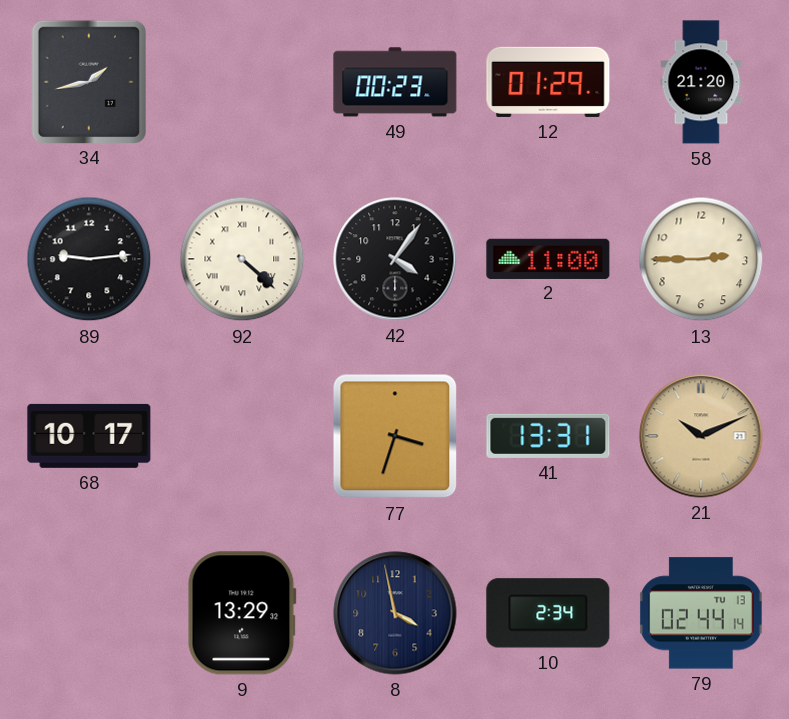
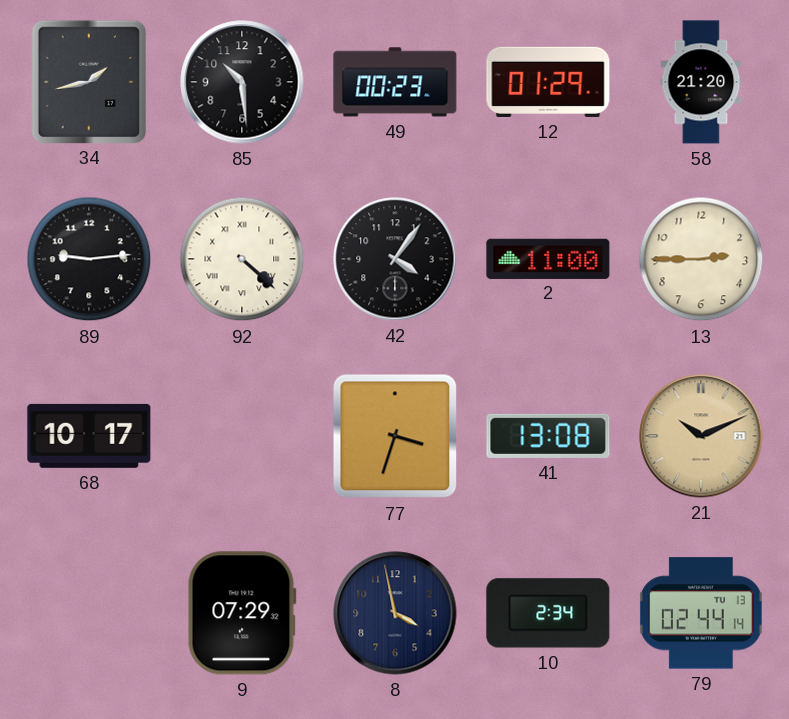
85: none -> 10:29
41: 13:31 -> 13:08
9: 13:29 -> 07:29
